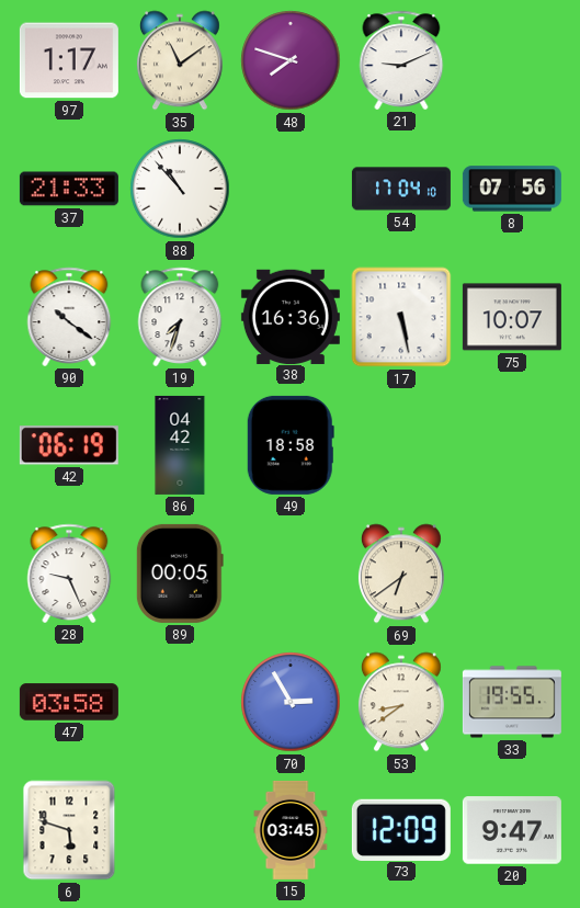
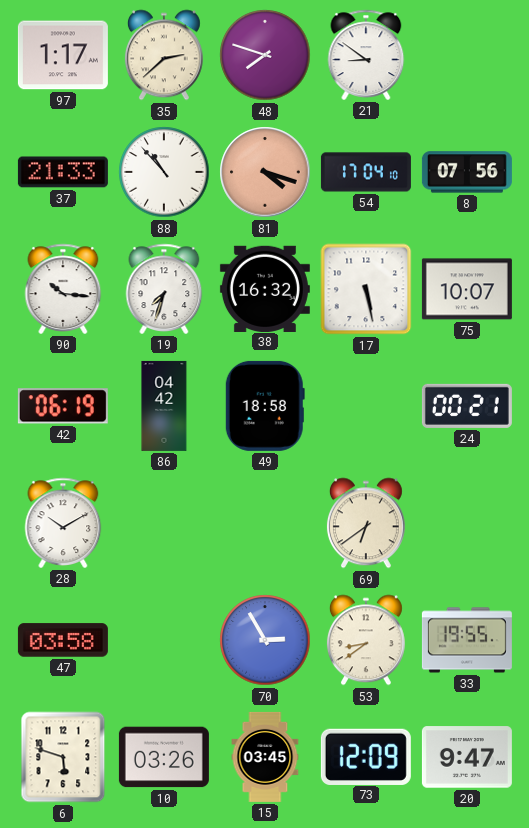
35: 11:09 -> 2:38
21: 9:11 -> 8:51
81: none -> 4:18
90: 10:21 -> 10:16
38: 16:36 -> 16:32
24: none -> 00:21
28: 9:26 -> 10:10
89: 00:05 -> none
10: none -> 03:26
